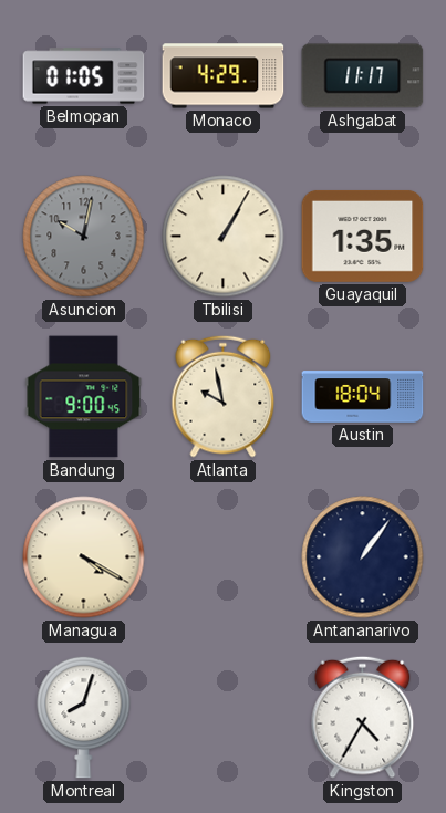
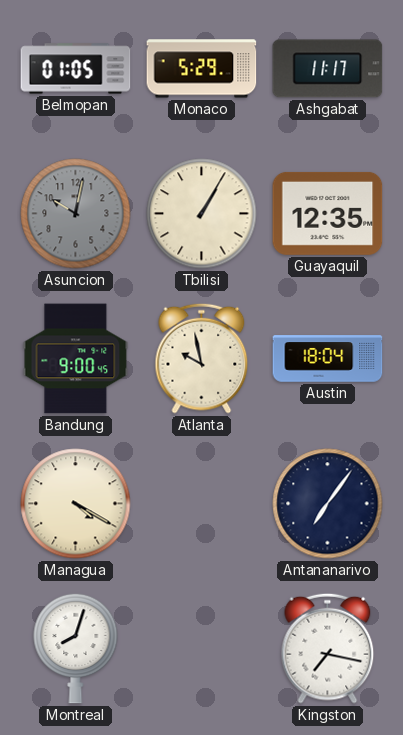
Monaco: 4:29 -> 5:29
Guayaquil: 1:35 -> 12:35
Antananarivo: 1:06 -> 7:06
Kingston: 4:35 -> 7:17
